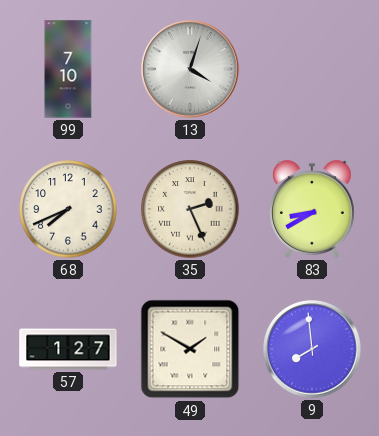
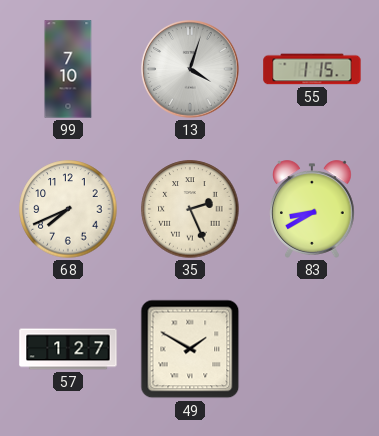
55: none -> 1:15
9: 7:59 -> none
